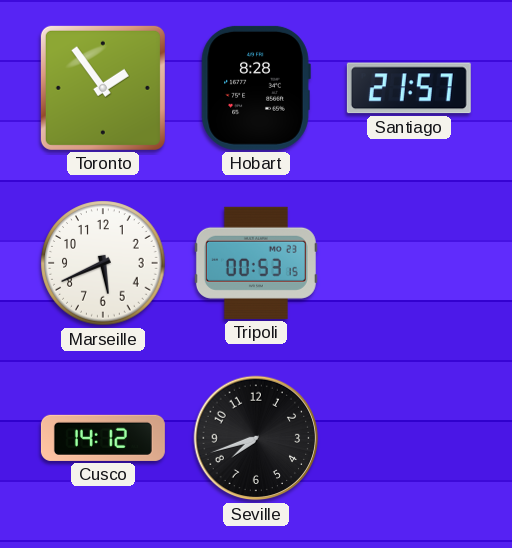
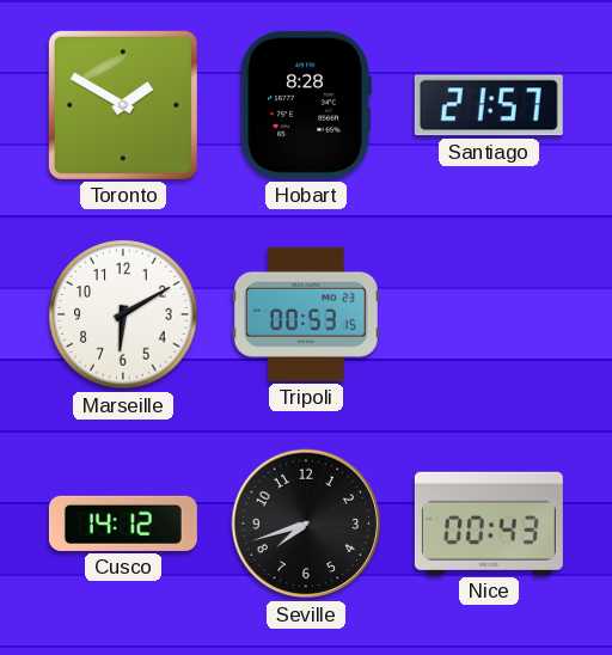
Toronto: 1:54 -> 1:50
Marseille: 5:41 -> 6:10
Nice: none -> 00:43
